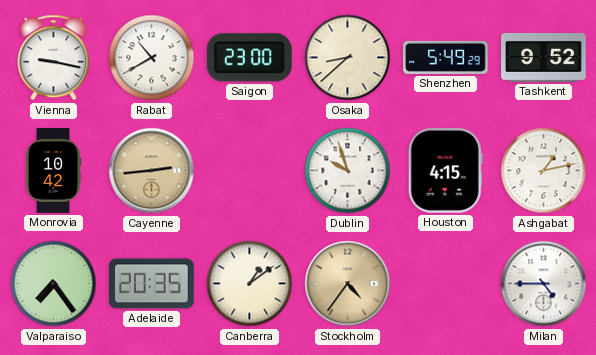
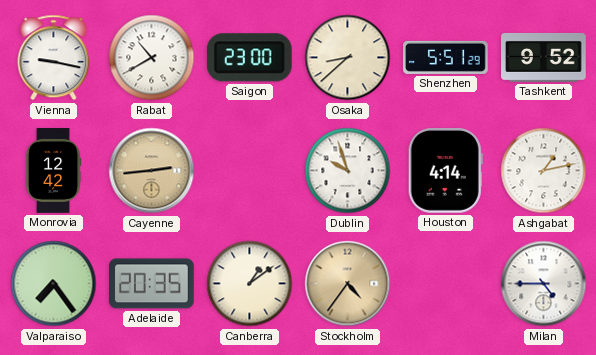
Shenzhen: 5:49 -> 5:51
Monrovia: 10:42 -> 12:42
Houston: 4:15 -> 4:14
